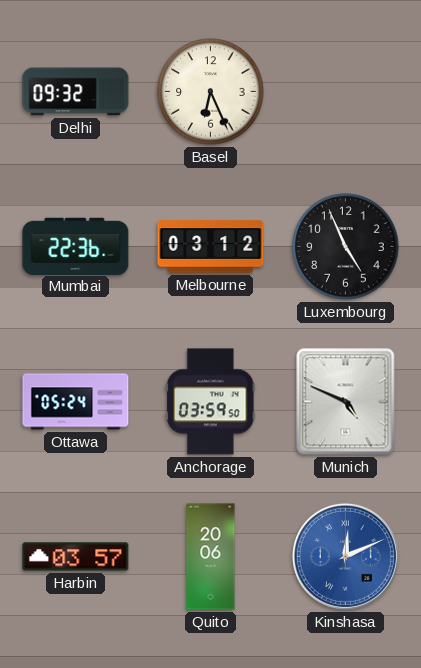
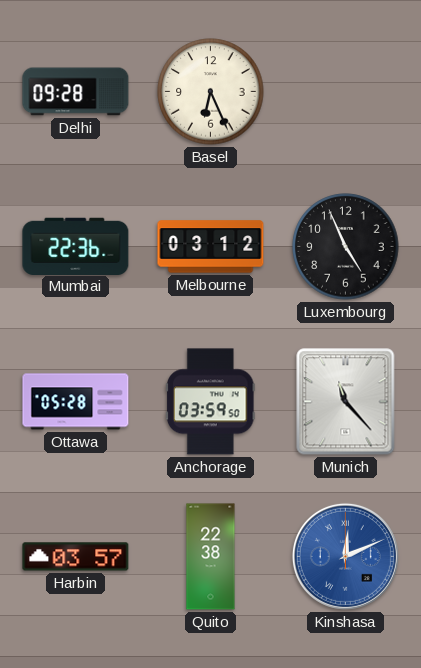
Delhi: 09:32 -> 09:28
Ottawa: 05:24 -> 05:28
Munich: 4:49 -> 11:23
Quito: 20:06 -> 22:38
